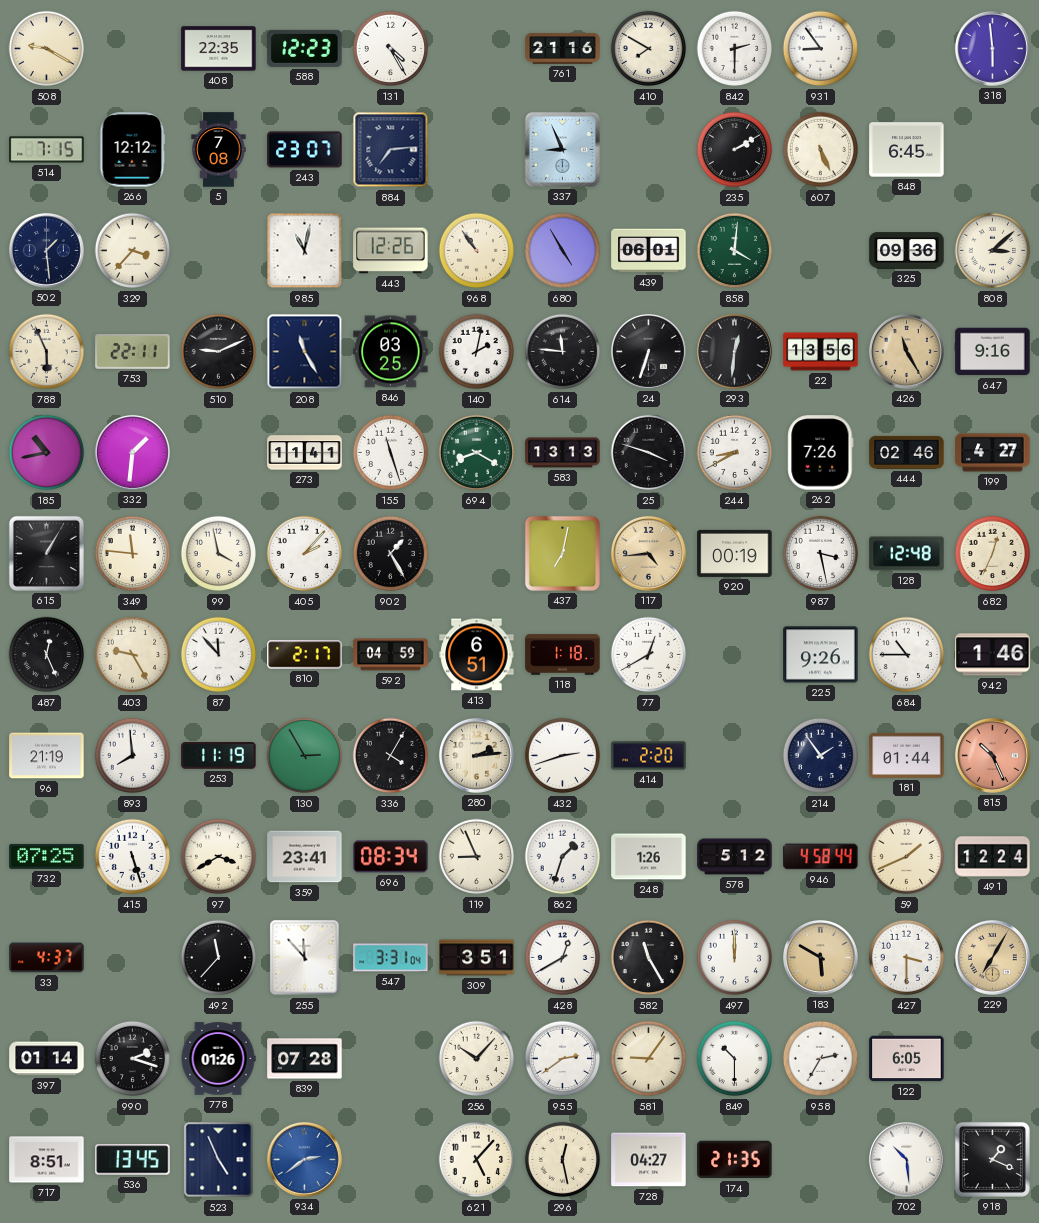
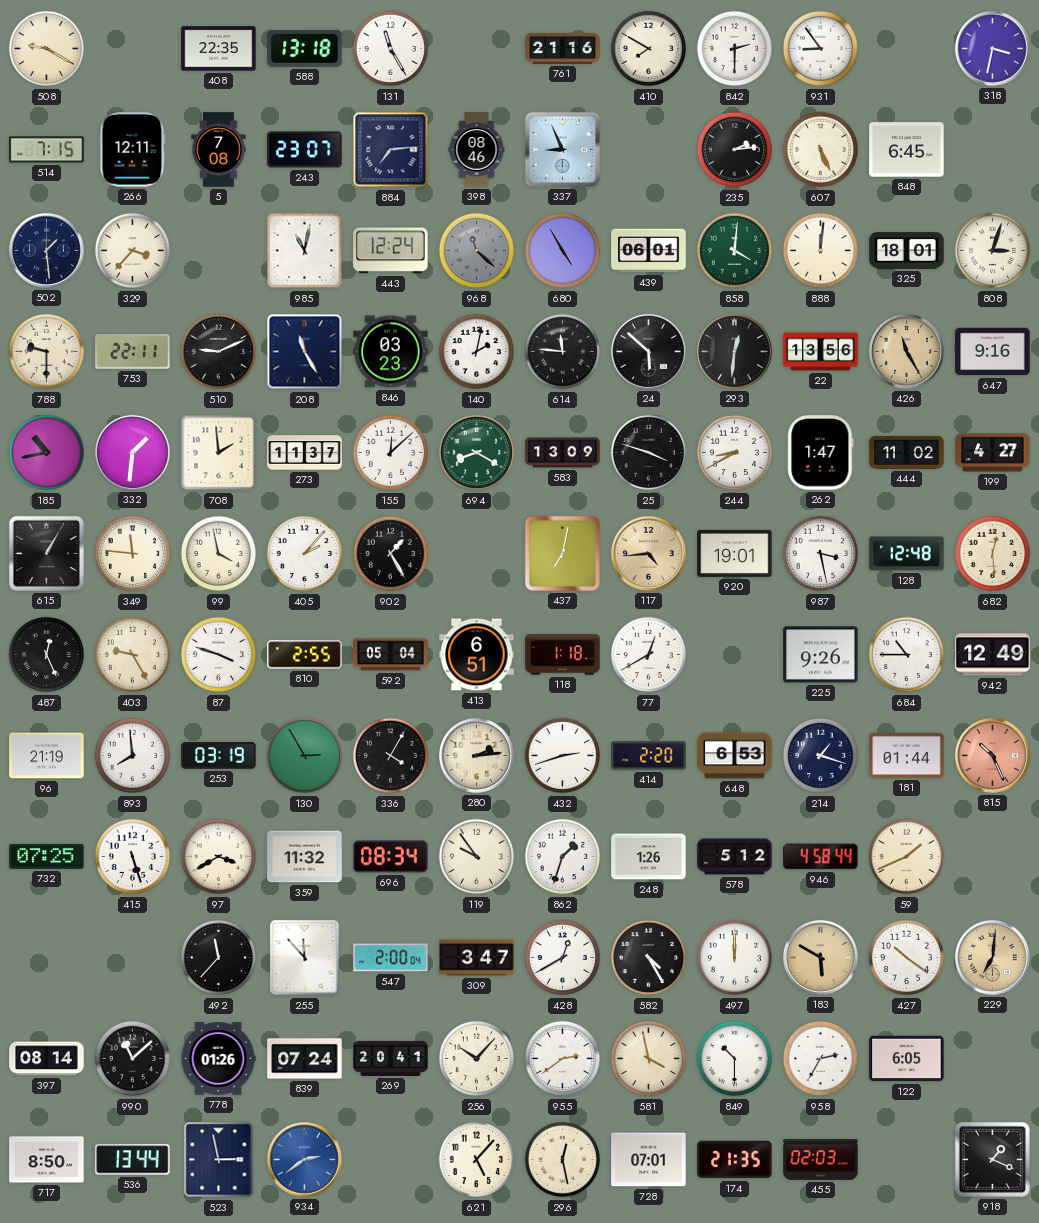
588: 12:23 -> 13:18
131: 4:25 -> 11:25
318: 5:59 -> 3:32
266: 12:12 -> 12:11
398: none -> 08:46
235: 2:10 -> 2:14
443: 12:26 -> 12:24
968: 10:54 -> 11:22
968 dial: cream -> grey
888: none -> 12:01
325: 09:36 -> 18:01
808: 3:08 -> 3:03
788: 5:56 -> 9:30
846: 03:25 -> 03:23
24: 6:33 -> 5:52
708: none -> 1:59
273: 11:41 -> 11:37
155: 11:27 -> 12:08
583: 13:13 -> 13:09
262: 7:26 -> 1:47
444: 02:46 -> 11:02
920: 00:19 -> 19:01
682: 12:34 -> 12:29
87: 11:53 -> 3:48
810: 2:17 -> 2:55
592: 04:59 -> 05:04
942: 1:46 -> 12:49
253: 11:19 -> 03:19
648: none -> 6:53
214: 1:54 -> 1:18
359: 23:41 -> 11:32
119: 8:56 -> 9:54
491: 12:24 -> none
33: 4:37 -> none
547: 3:31 -> 2:00
309: 3:51 -> 3:47
582: 11:25 -> 4:25
427: 3:30 -> 10:21
229: 7:05 -> 7:01
397: 01:14 -> 08:14
990: 2:18 -> 11:08
839: 07:28 -> 07:24
269: none -> 20:41
581: 9:06 -> 3:58
717: 8:51 -> 8:50
536: 13:45 -> 13:44
523: 4:56 -> 2:58
728: 04:27 -> 07:01
455: none -> 02:03
702: 10:29 -> none
